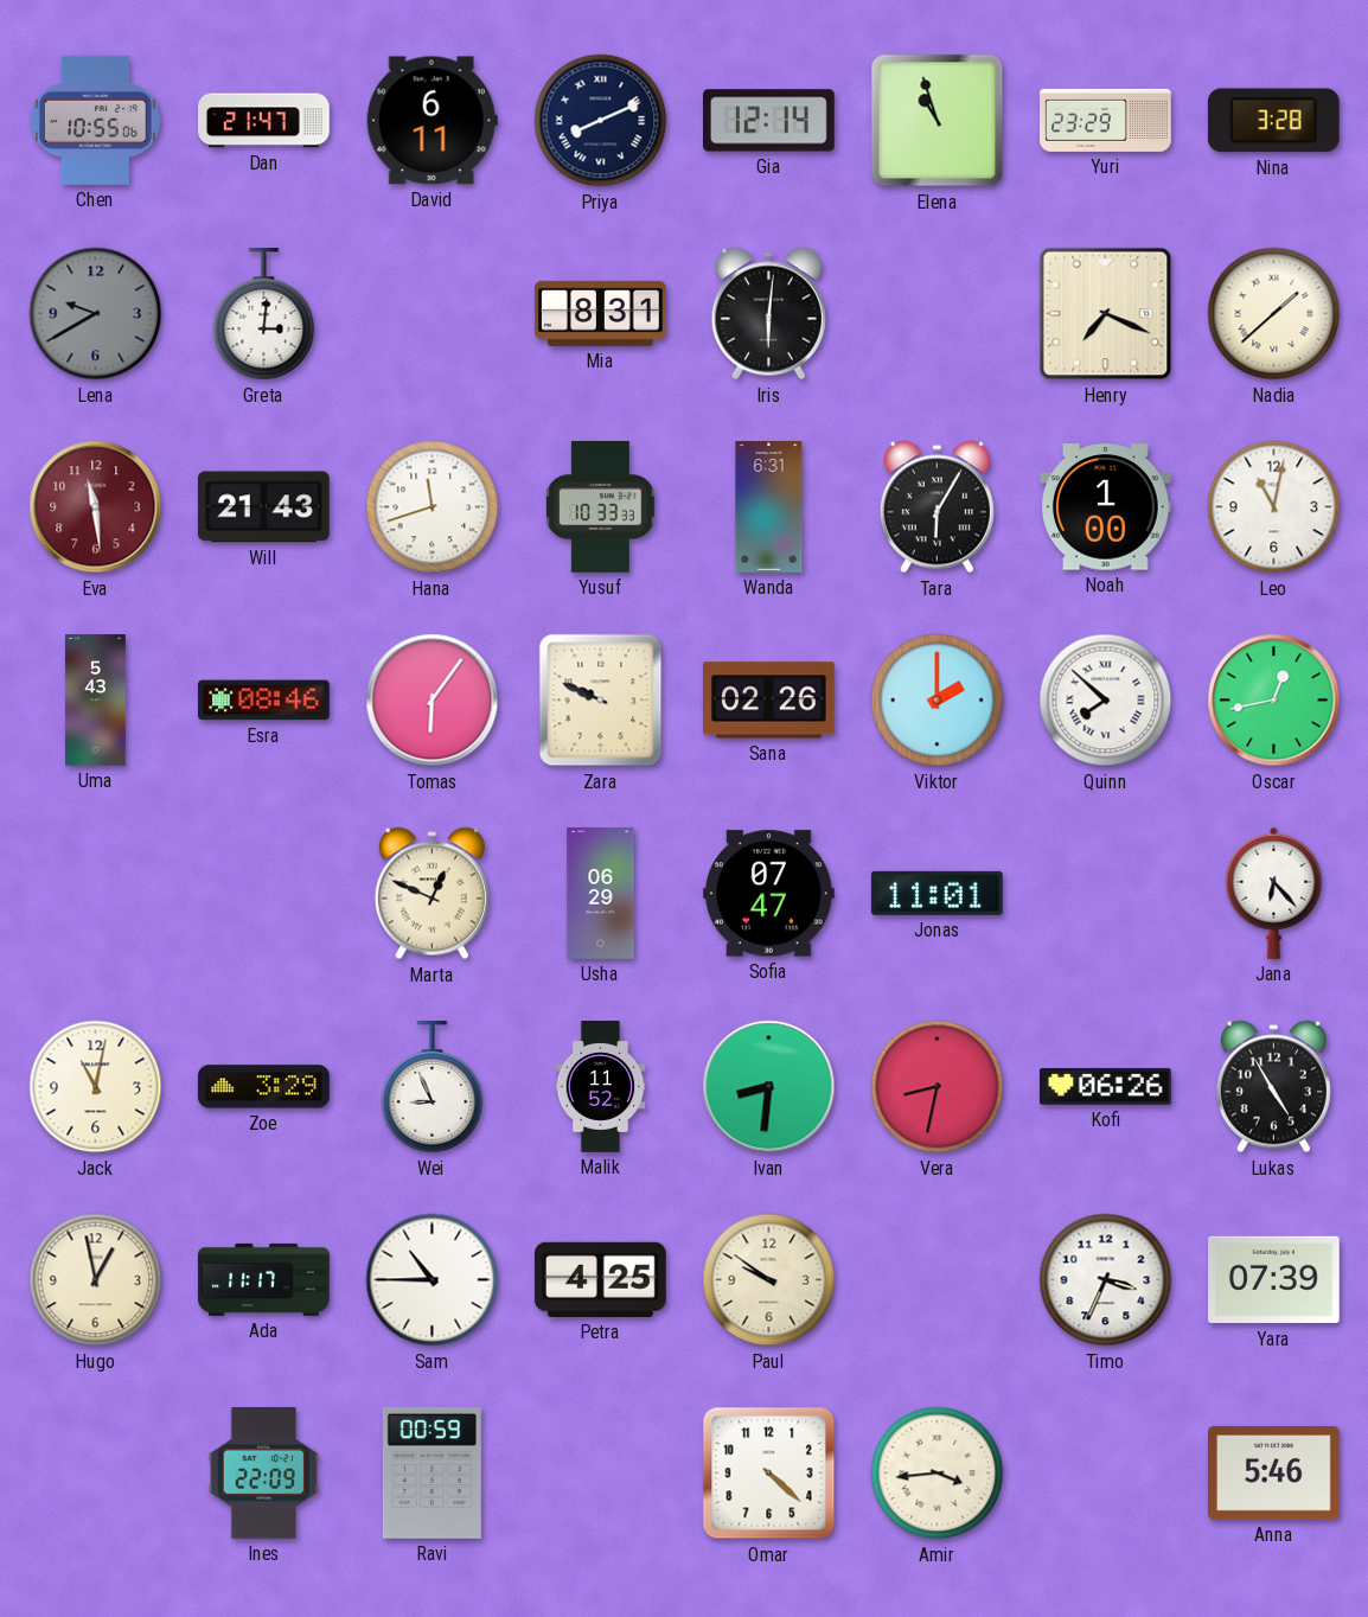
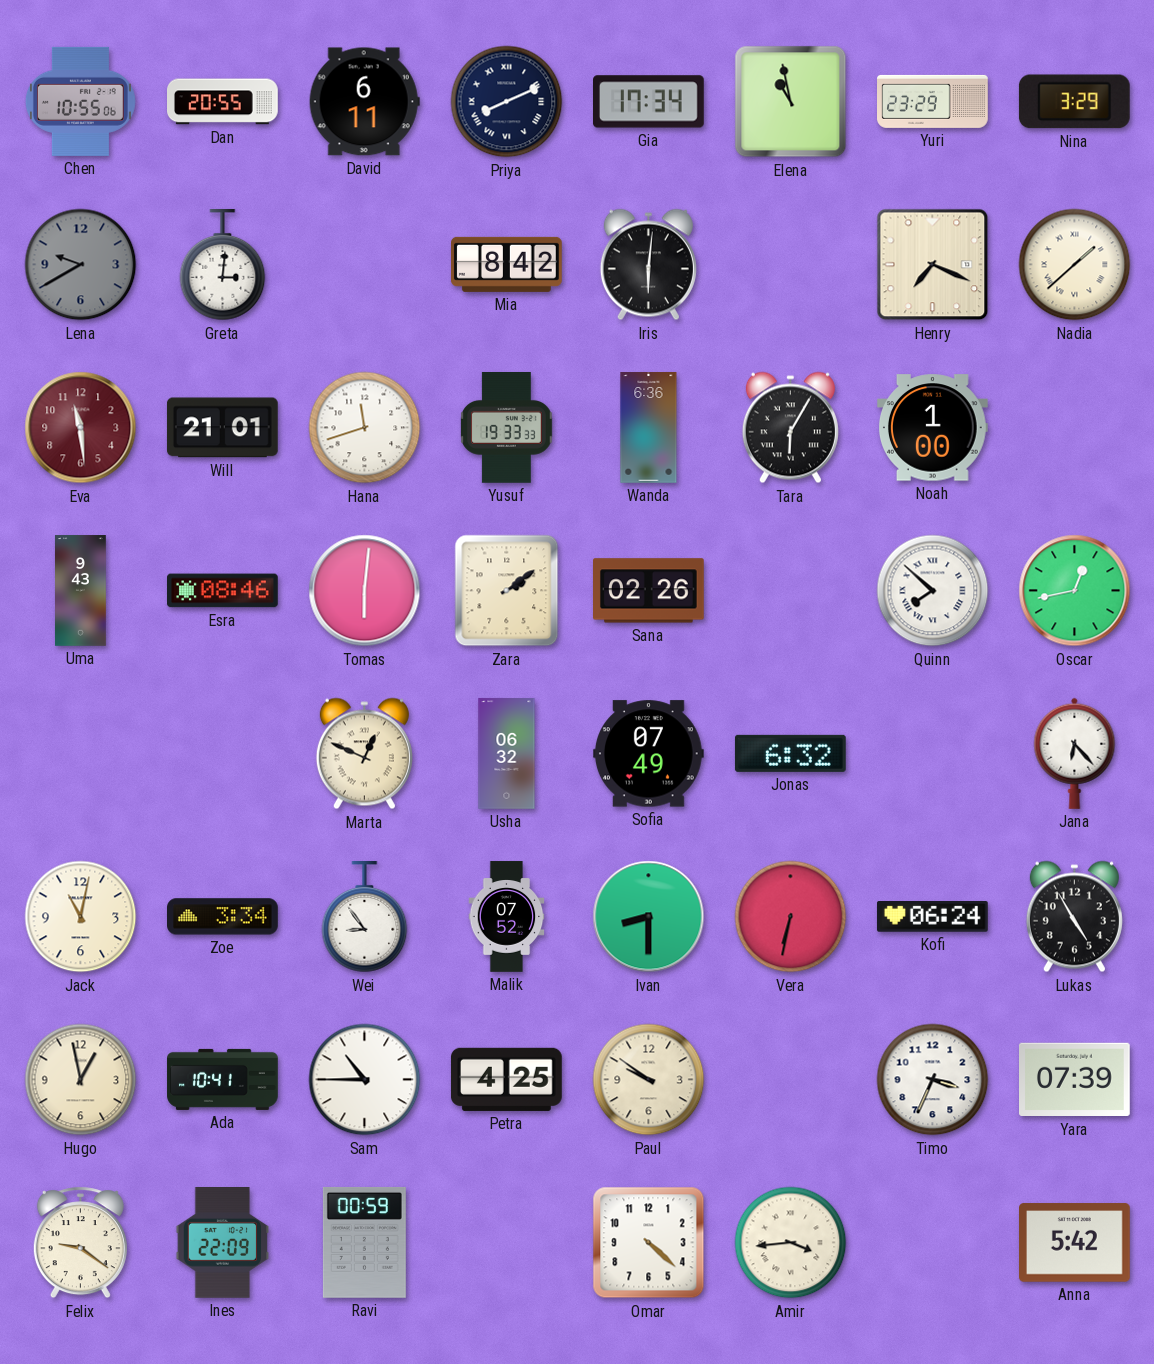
Dan: 21:47 -> 20:55
Gia: 12:14 -> 17:34
Elena: 10:57 -> 10:58
Nina: 3:28 -> 3:29
Mia: 8:31 -> 8:42
Will: 21:43 -> 21:01
Yusuf: 10:33 -> 19:33
Wanda: 6:31 -> 6:36
Leo: 11:02 -> none
Uma: 5:43 -> 9:43
Tomas: 6:06 -> 6:01
Zara: 9:49 -> 2:09
Viktor: 2:00 -> none
Usha: 06:29 -> 06:32
Sofia: 07:47 -> 07:49
Jonas: 11:01 -> 6:32
Zoe: 3:29 -> 3:34
Wei: 8:56 -> 8:54
Malik: 11:52 -> 07:52
Ivan: 8:31 -> 8:30
Vera: 8:32 -> 6:32
Kofi: 06:26 -> 06:24
Ada: 11:17 -> 10:41
Felix: none -> 9:21
Anna: 5:46 -> 5:42
